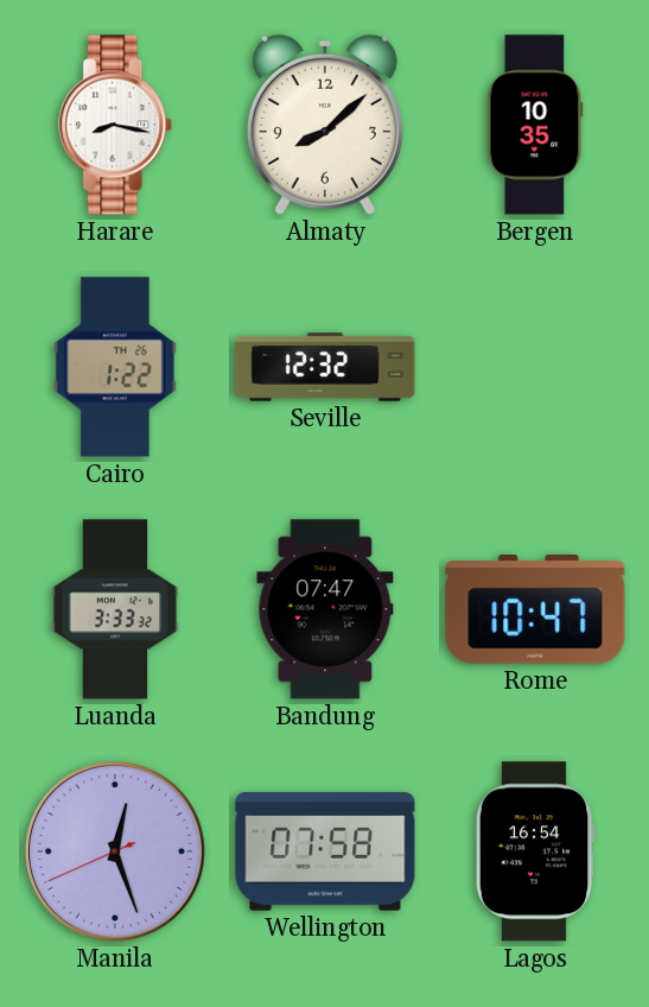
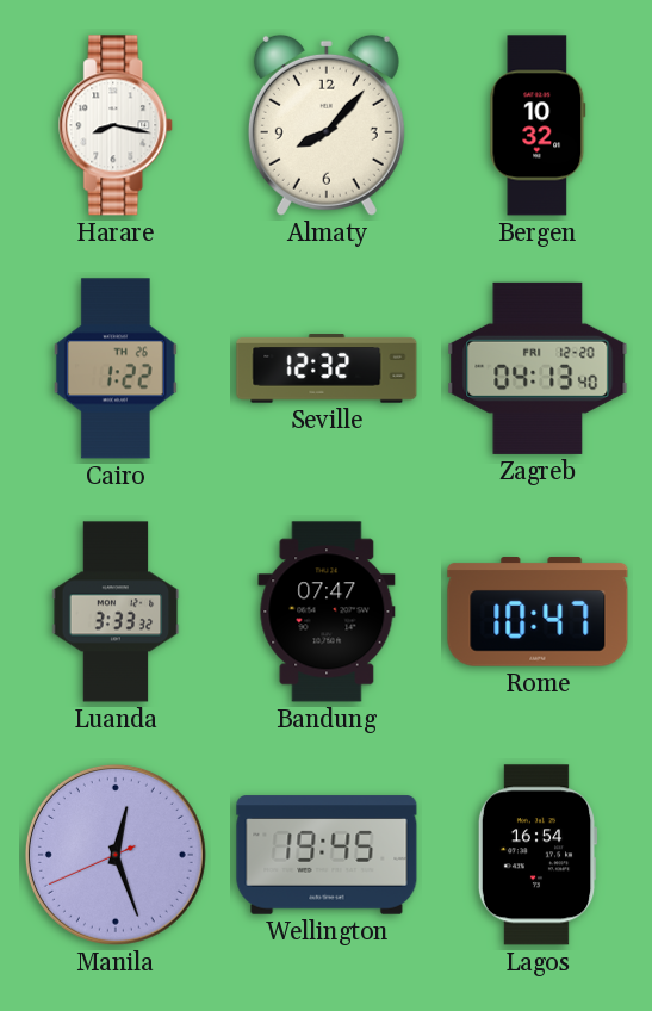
Almaty: 8:08 -> 8:07
Bergen: 10:35 -> 10:32
Zagreb: none -> 04:13
Wellington: 07:58 -> 19:45
